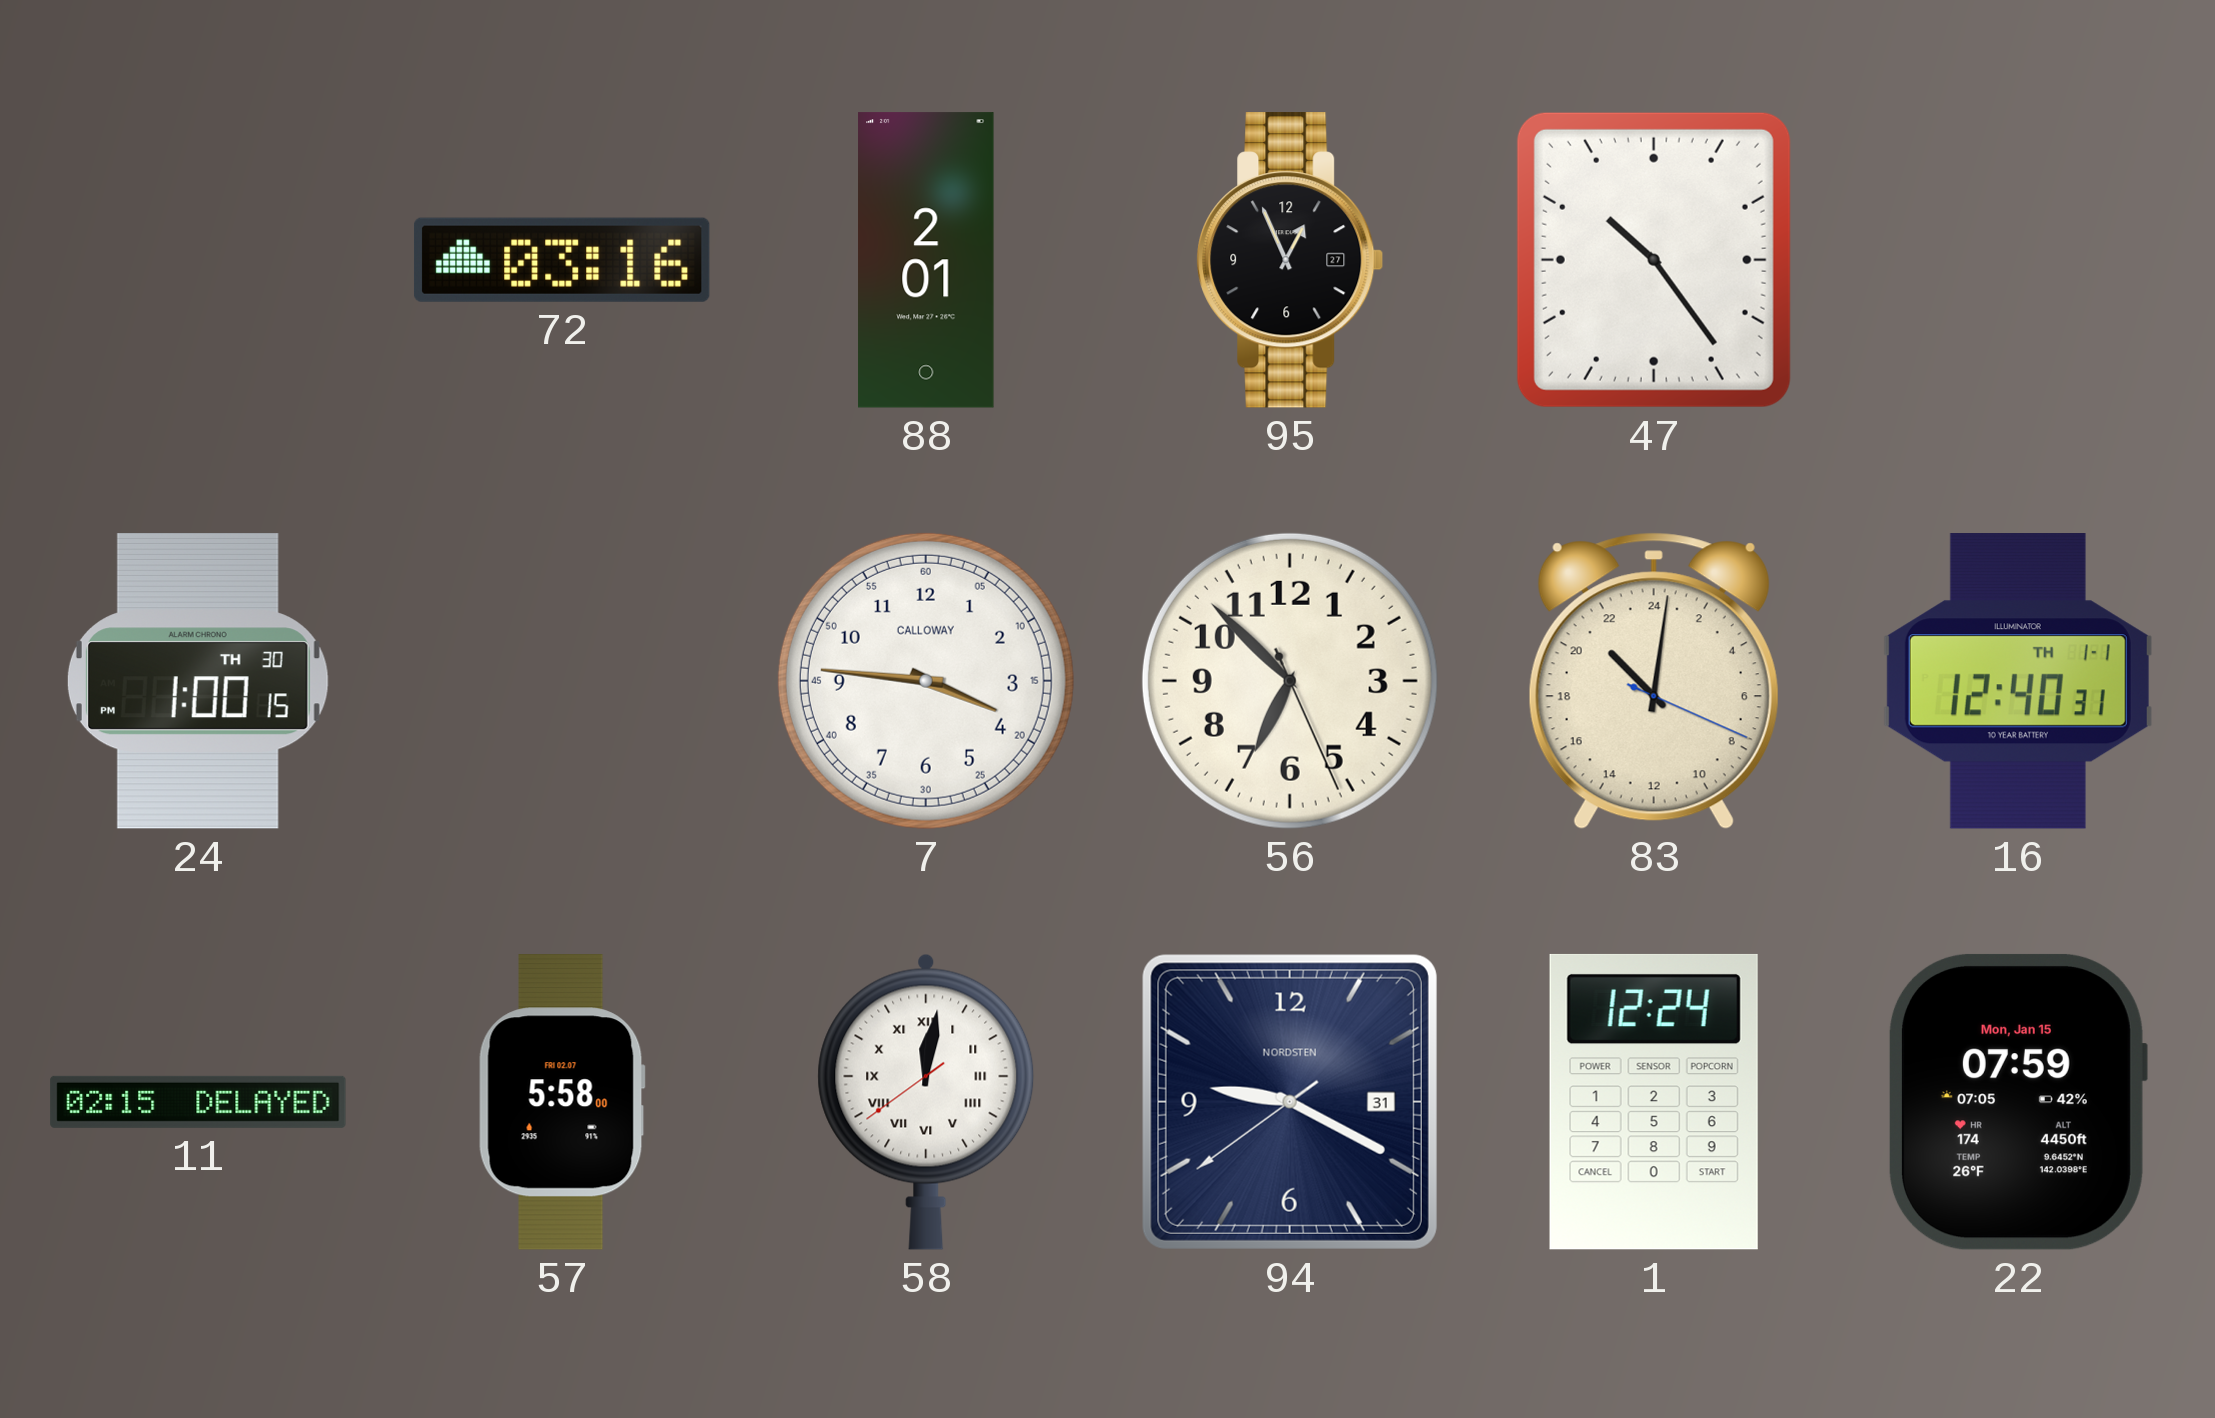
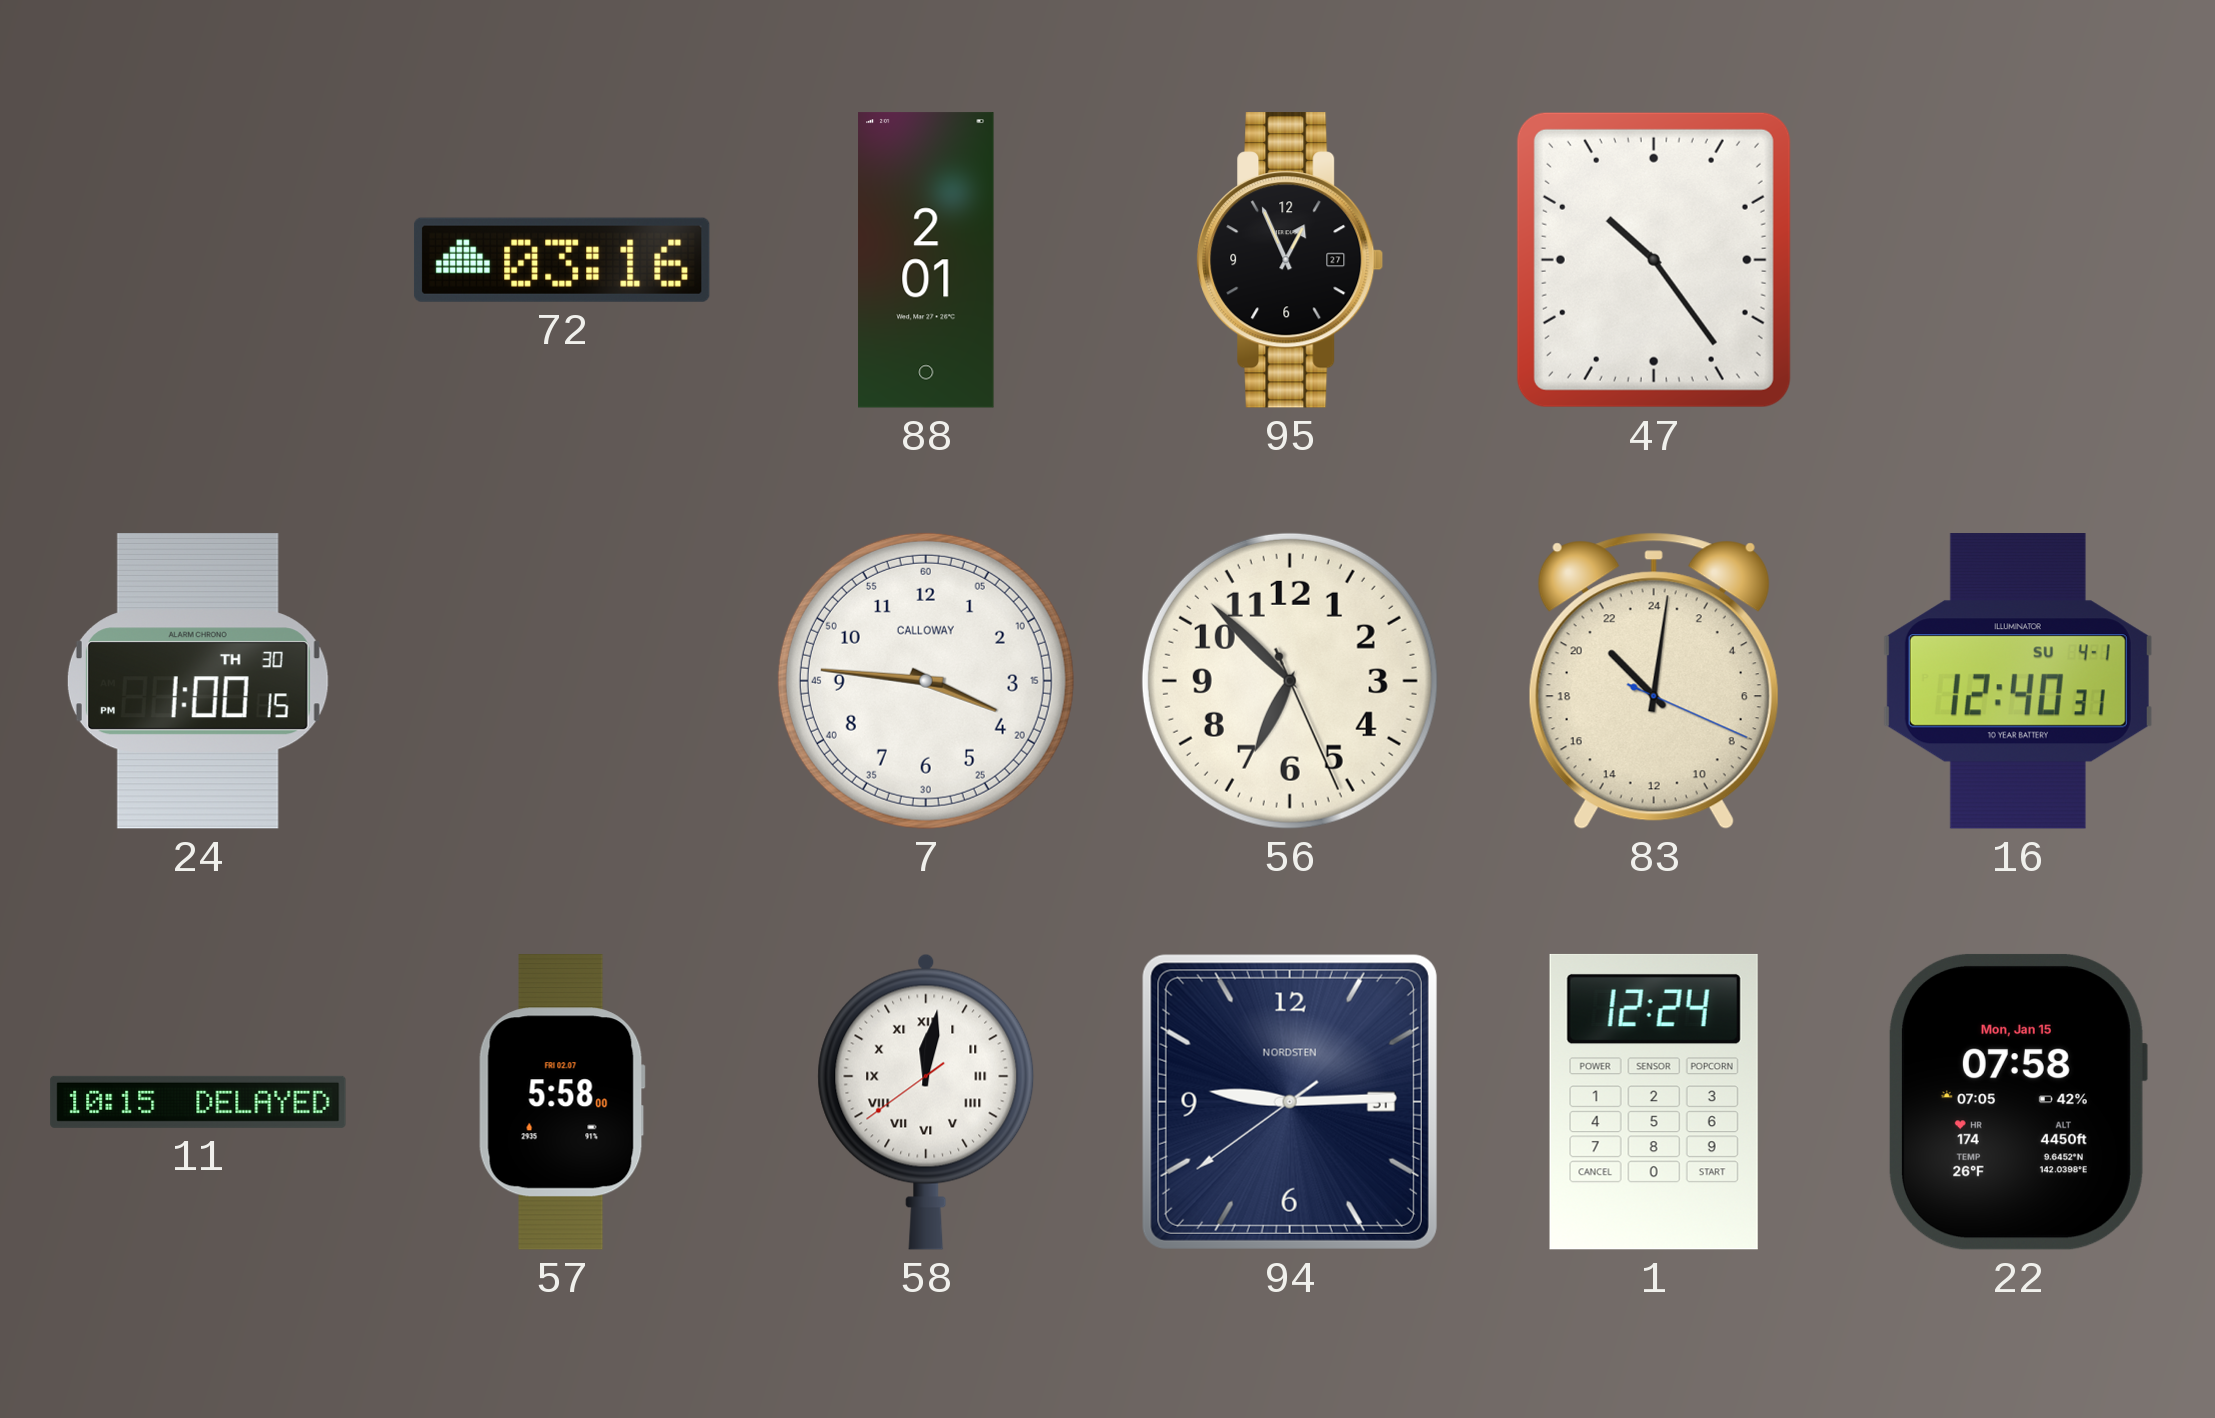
16 date: TH 1-1 -> SU 4-1
11: 02:15 -> 10:15
94: 9:19 -> 9:14
22: 07:59 -> 07:58
